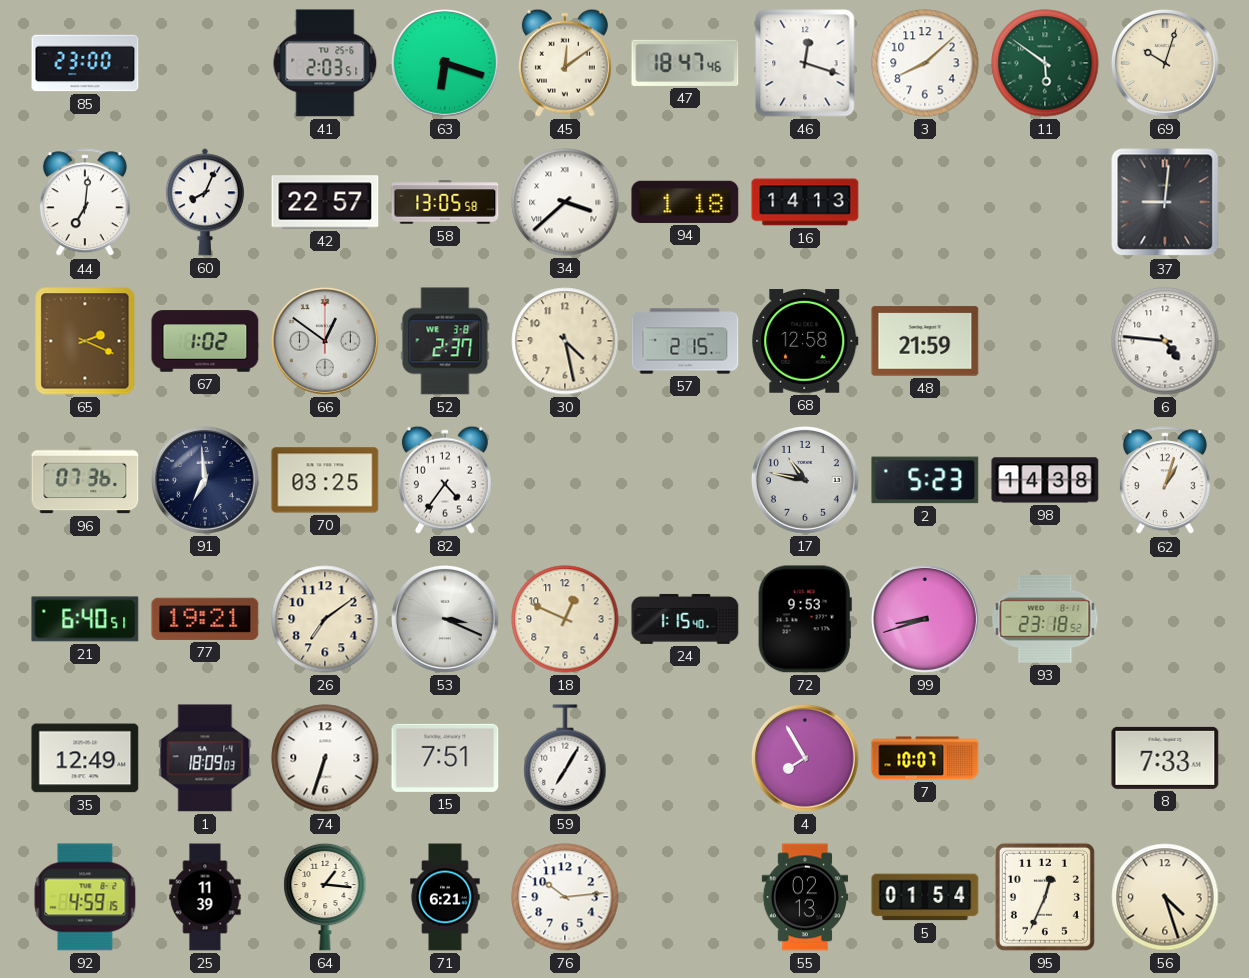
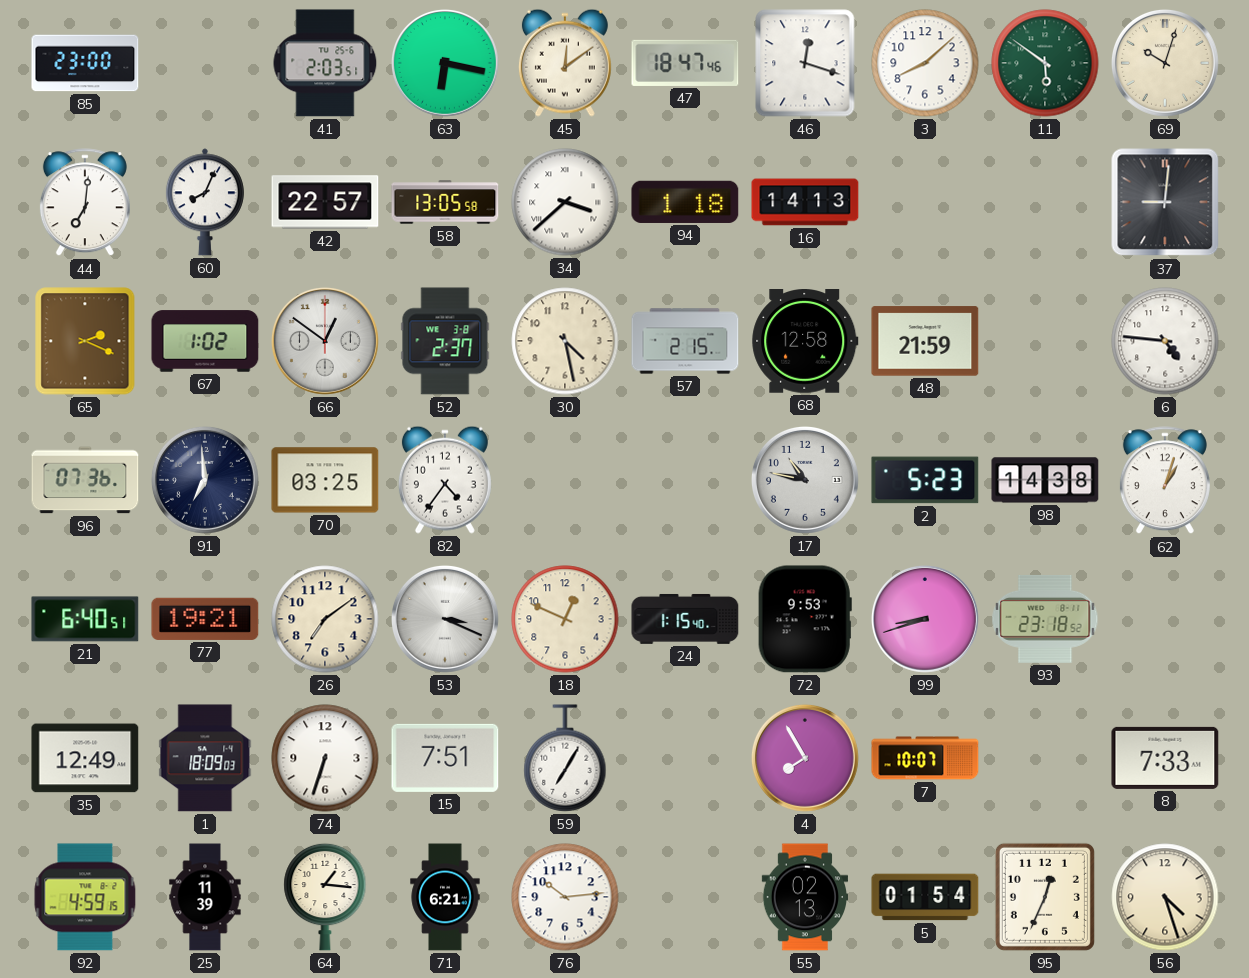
63: 6:18 -> 6:17
